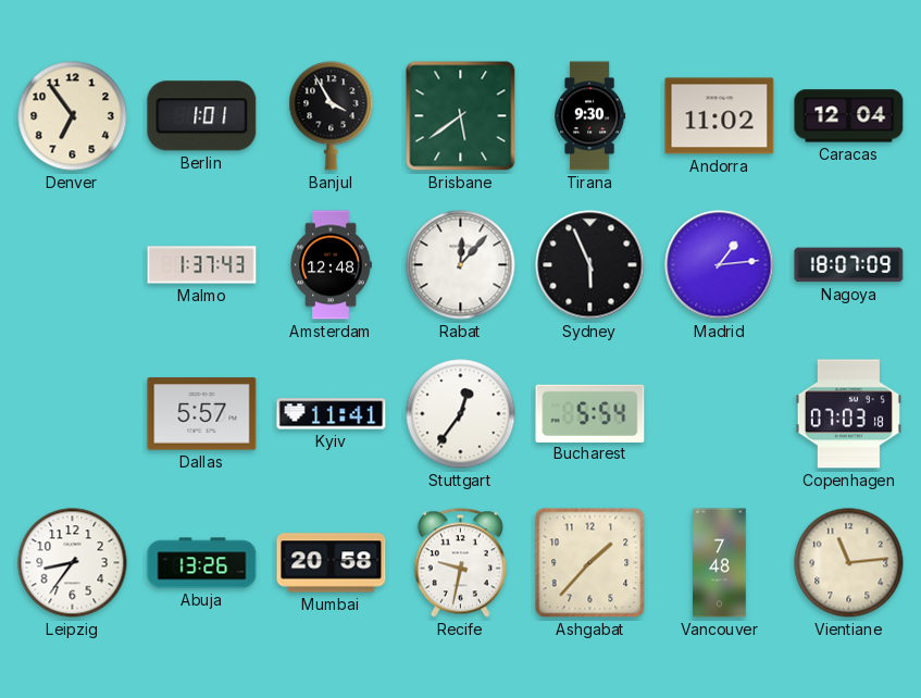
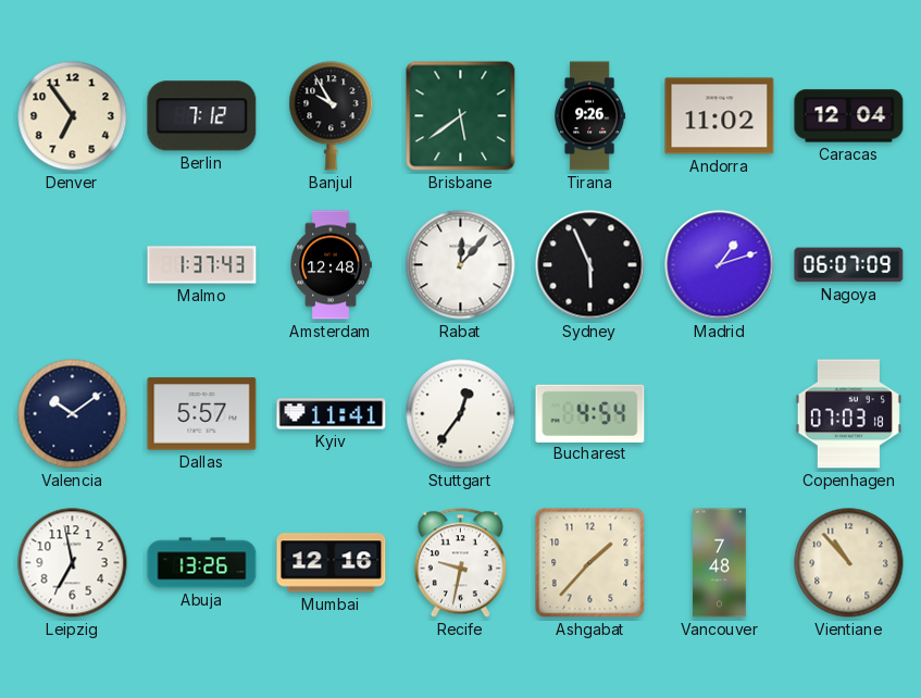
Berlin: 1:01 -> 7:12
Banjul: 3:55 -> 9:55
Tirana: 9:30 -> 9:26
Madrid: 1:14 -> 1:12
Nagoya: 18:07 -> 06:07
Valencia: none -> 10:09
Bucharest: 5:54 -> 4:54
Leipzig: 8:36 -> 6:58
Mumbai: 20:58 -> 12:16
Vientiane: 11:14 -> 10:53
